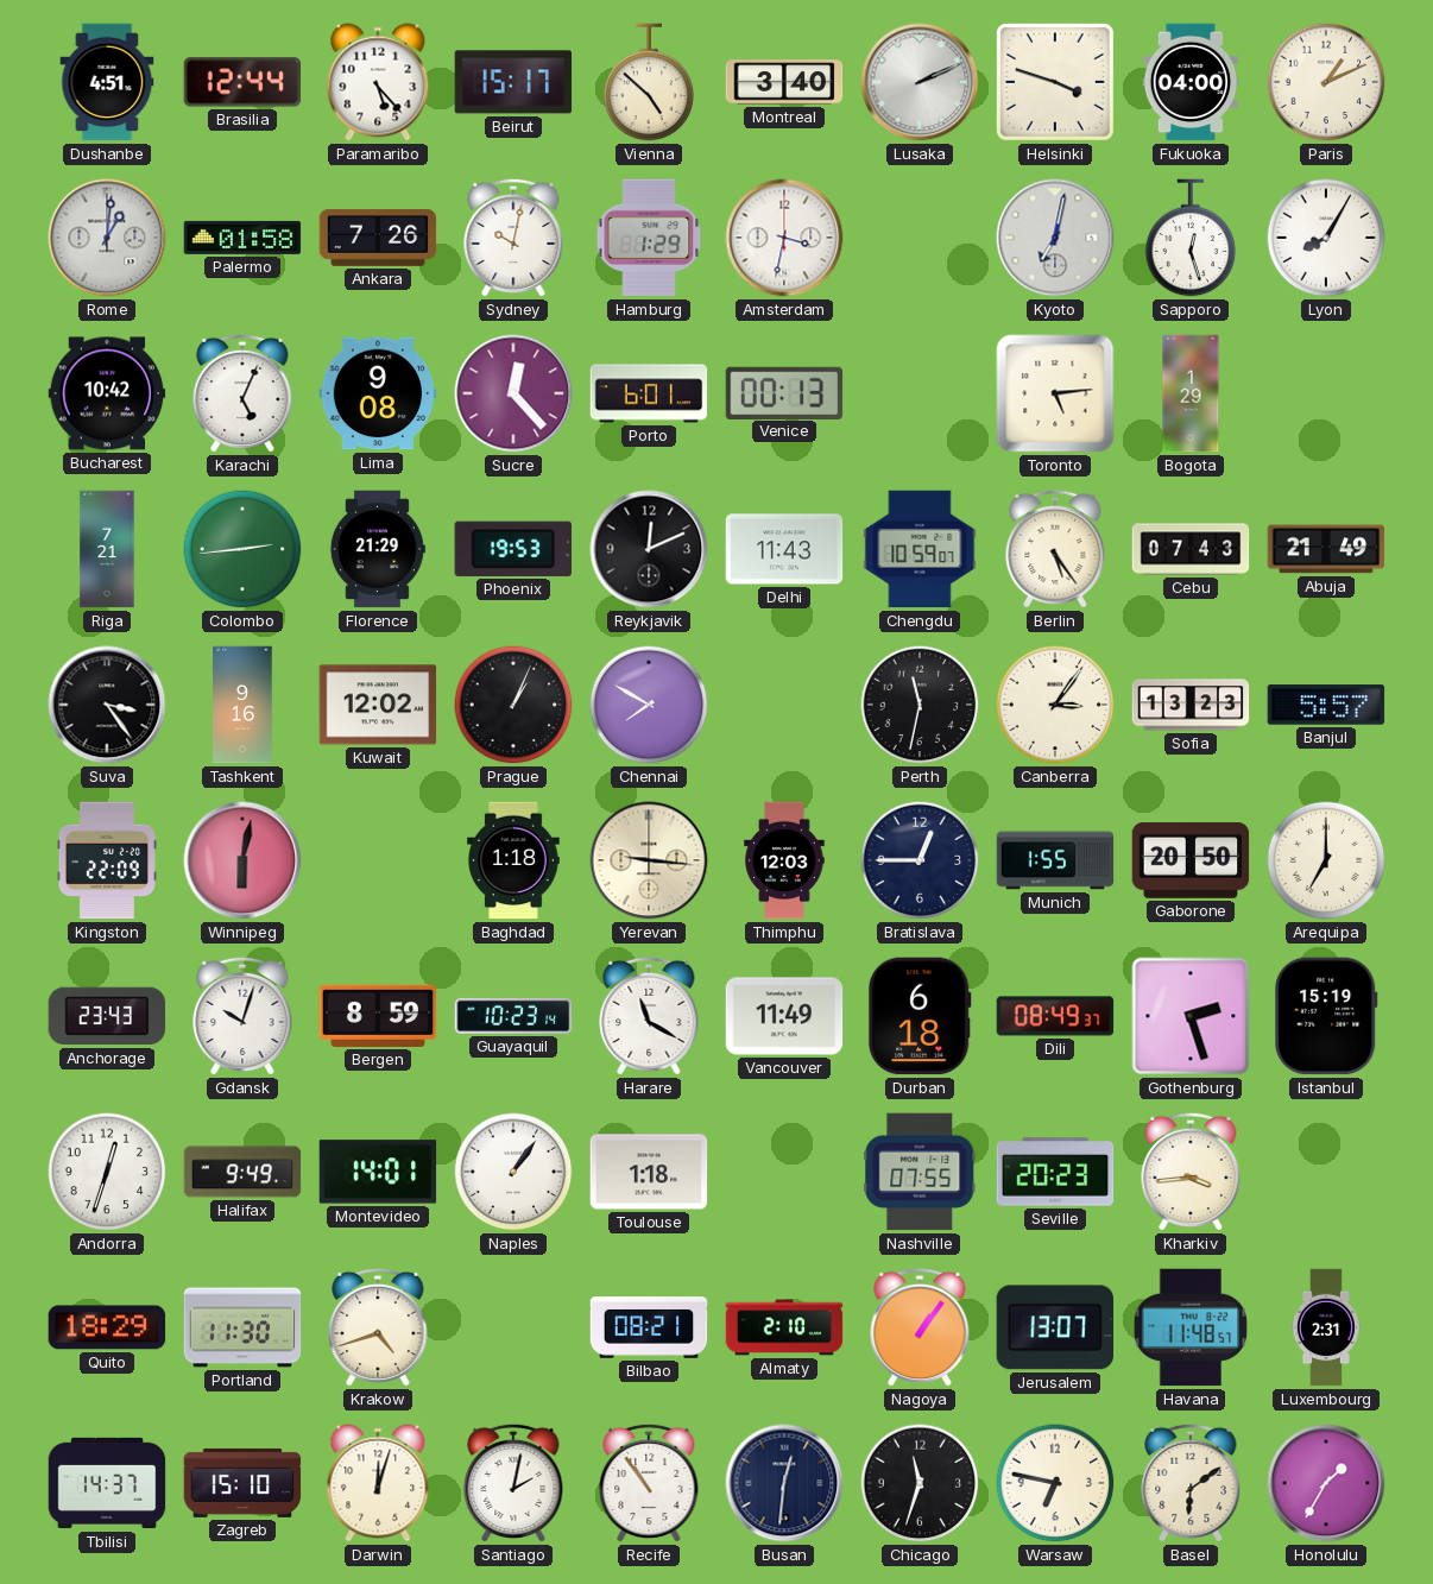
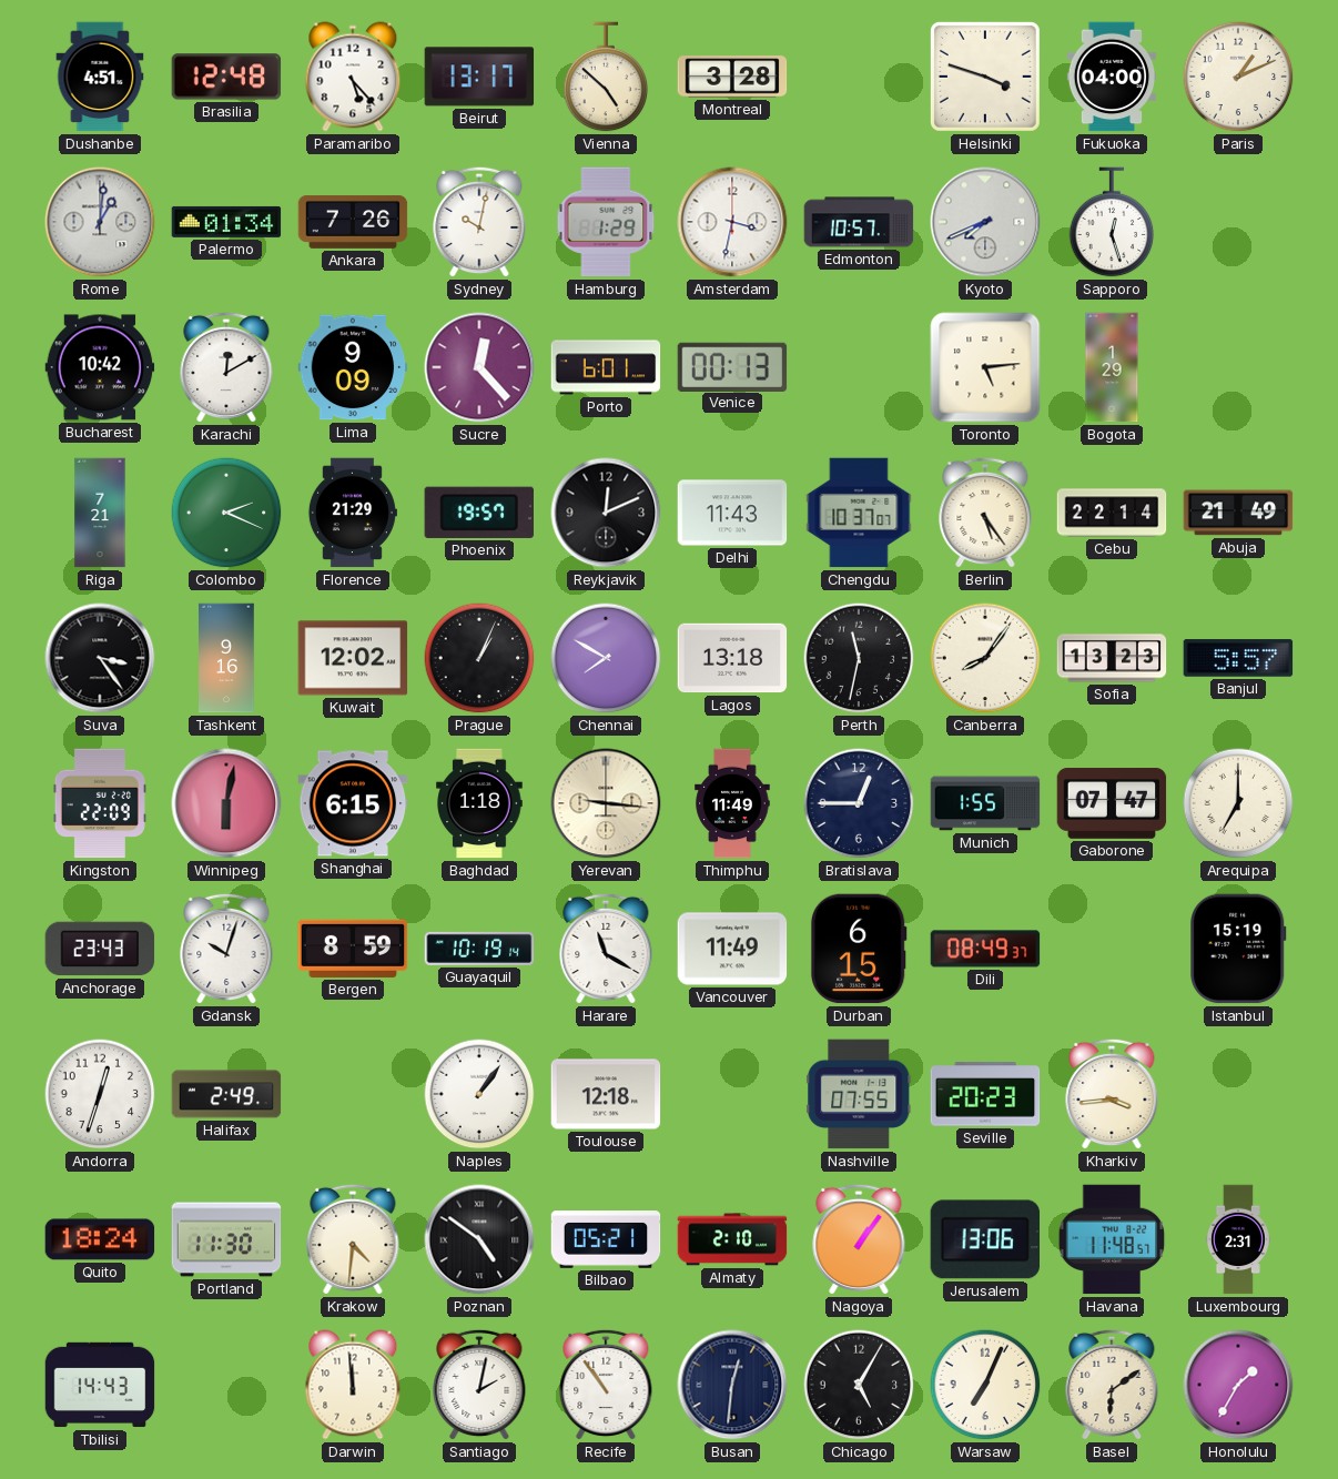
Brasilia: 12:44 -> 12:48
Beirut: 15:17 -> 13:17
Montreal: 3:40 -> 3:28
Lusaka: 2:11 -> none
Palermo: 01:58 -> 01:34
Edmonton: none -> 10:57
Kyoto: 7:02 -> 7:41
Lyon: 8:05 -> none
Karachi: 5:04 -> 12:10
Lima: 9:08 -> 9:09
Colombo: 2:44 -> 2:19
Phoenix: 19:53 -> 19:57
Chengdu: 10:59 -> 10:37
Cebu: 07:43 -> 22:14
Lagos: none -> 13:18
Canberra: 3:06 -> 8:06
Shanghai: none -> 6:15
Thimphu: 12:03 -> 11:49
Gaborone: 20:50 -> 07:47
Guayaquil: 10:23 -> 10:19
Durban: 6:18 -> 6:15
Gothenburg: 2:27 -> none
Halifax: 9:49 -> 2:49
Montevideo: 14:01 -> none
Toulouse: 1:18 -> 12:18
Quito: 18:29 -> 18:24
Krakow: 4:42 -> 4:31
Poznan: none -> 4:51
Bilbao: 08:21 -> 05:21
Jerusalem: 13:07 -> 13:06
Tbilisi: 14:37 -> 14:43
Zagreb: 15:10 -> none
Darwin: 12:03 -> 11:59
Chicago: 11:33 -> 5:05
Warsaw: 6:47 -> 7:04
